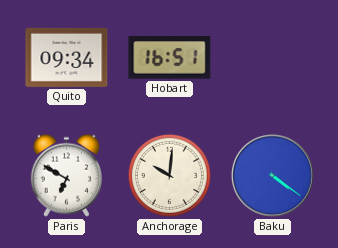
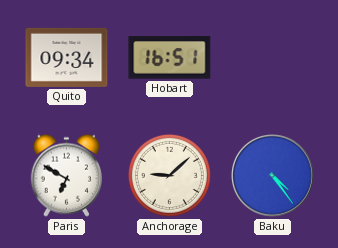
Anchorage: 10:01 -> 9:08
Baku: 4:21 -> 4:24
